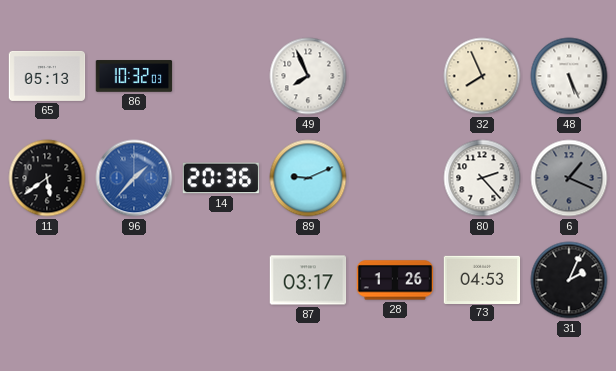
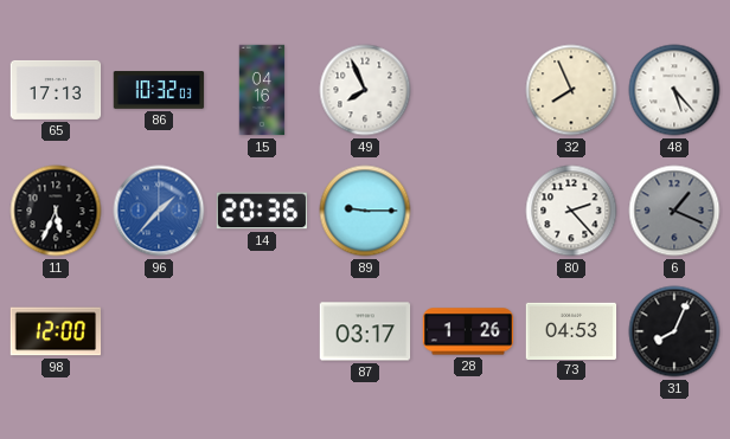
65: 05:13 -> 17:13
15: none -> 04:16
48: 5:26 -> 5:23
11: 5:39 -> 5:34
89: 9:11 -> 9:15
98: none -> 12:00
31: 2:04 -> 8:04
